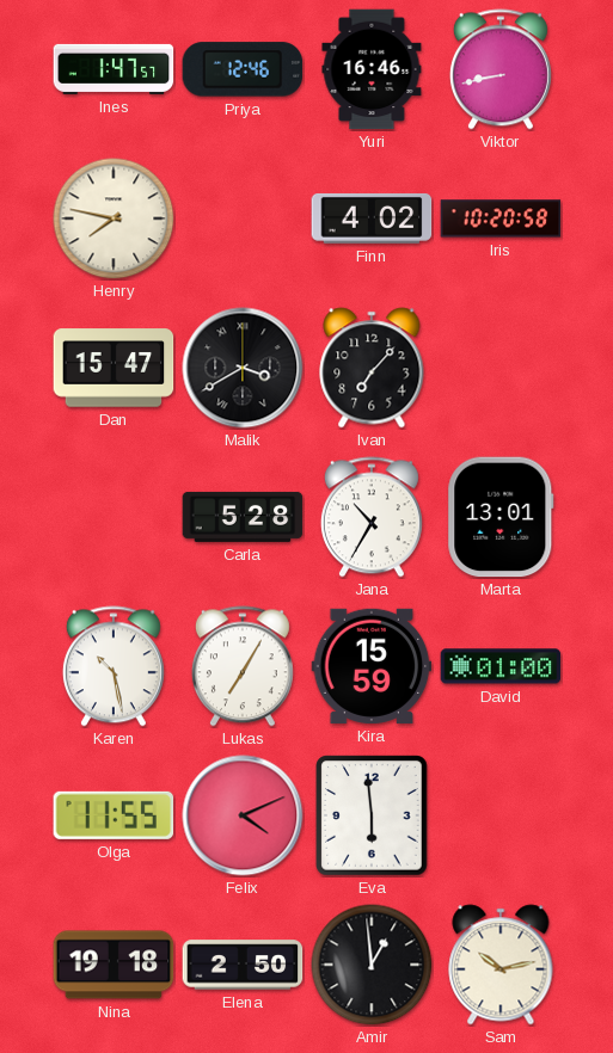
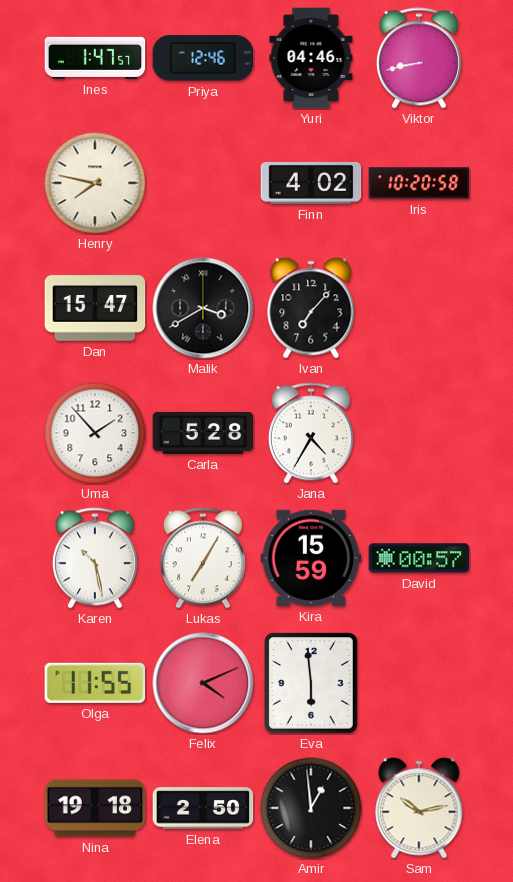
Yuri: 16:46 -> 04:46
Uma: none -> 1:53
Jana: 10:35 -> 4:35
Marta: 13:01 -> none
David: 01:00 -> 00:57
